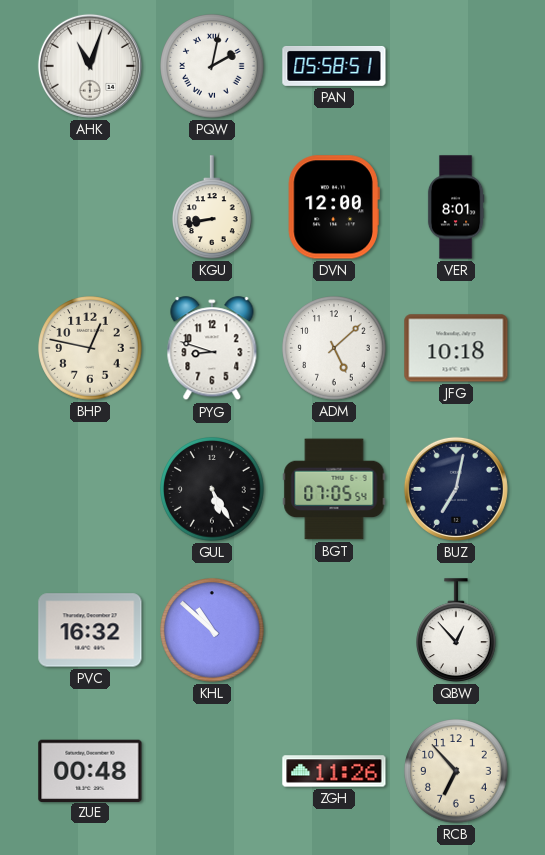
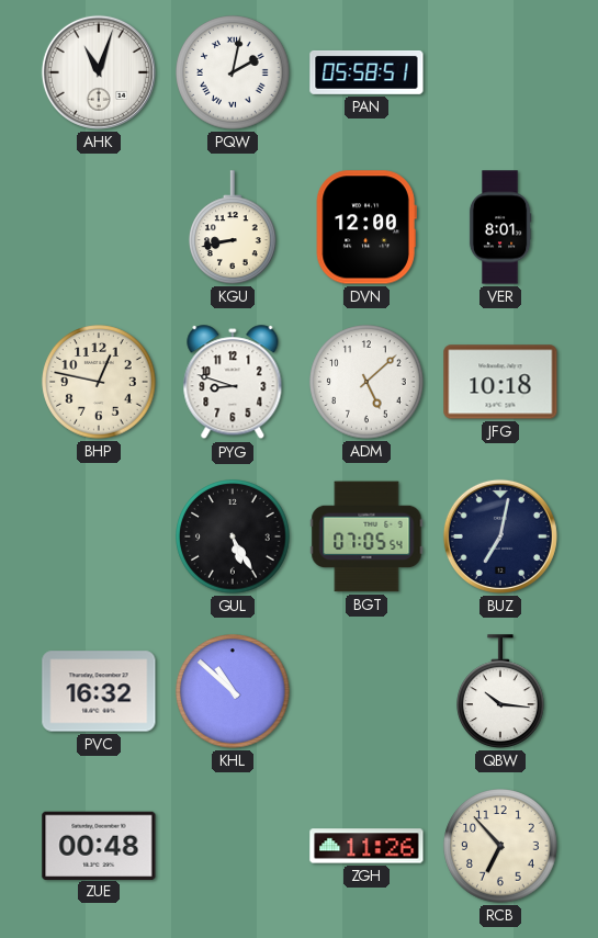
QBW: 12:53 -> 10:16
